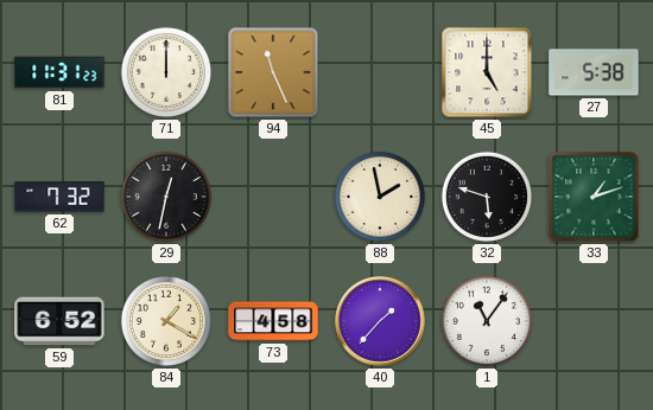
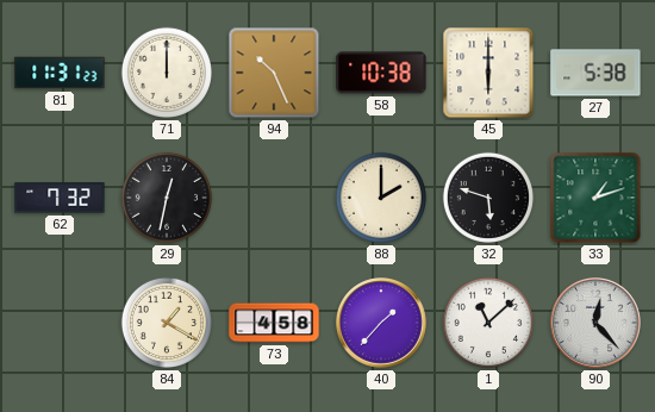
94: 11:26 -> 10:26
58: none -> 10:38
45: 5:00 -> 6:00
88: 1:58 -> 2:00
59: 6:52 -> none
1: 11:06 -> 11:08
90: none -> 12:23
